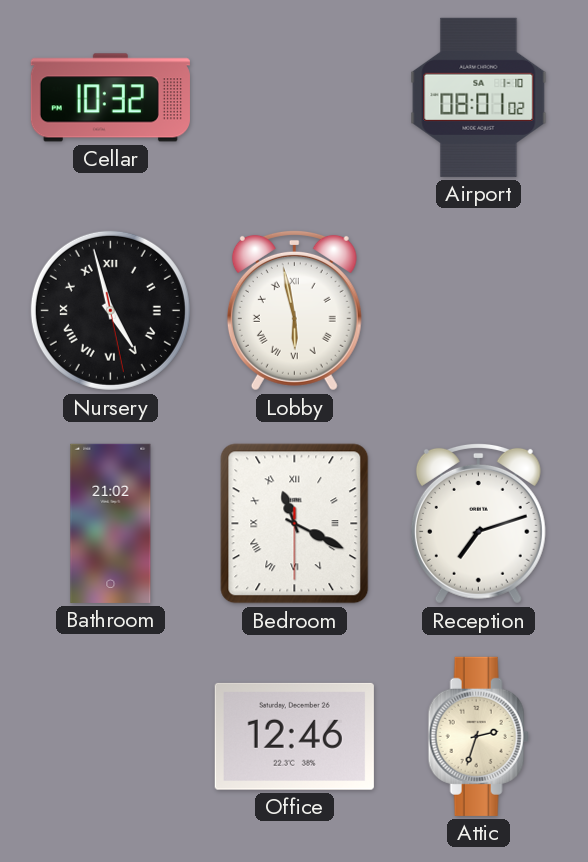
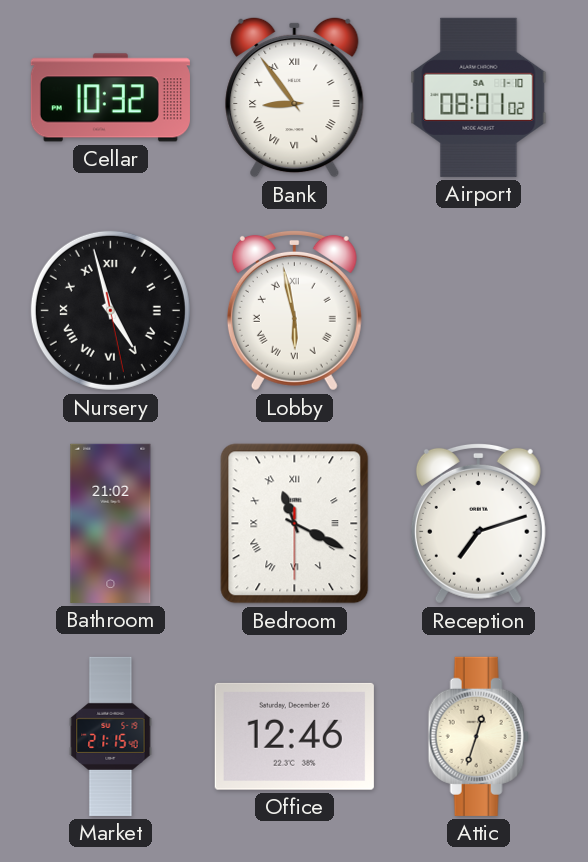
Bank: none -> 8:54
Market: none -> 21:15
Attic: 2:33 -> 12:33
